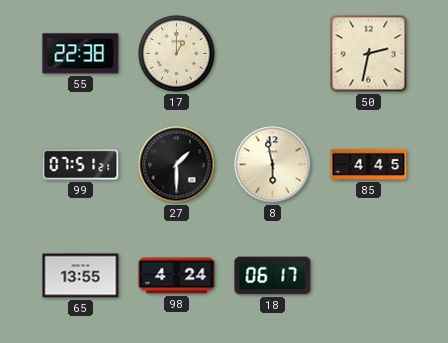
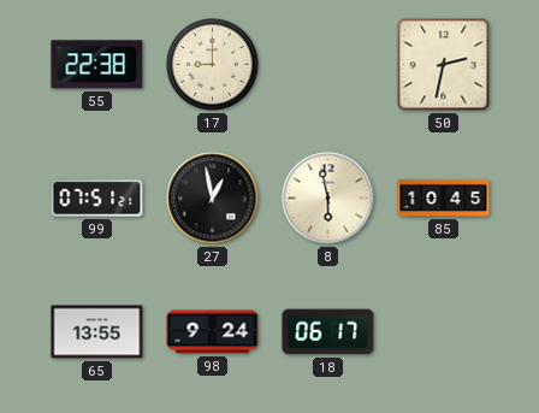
17: 1:00 -> 9:00
27: 1:30 -> 12:58
85: 4:45 -> 10:45
98: 4:24 -> 9:24
